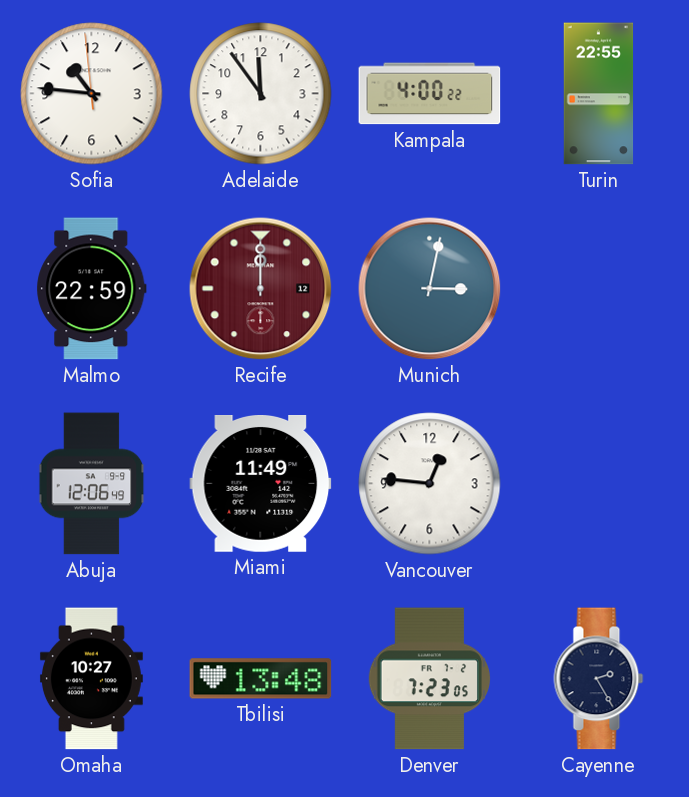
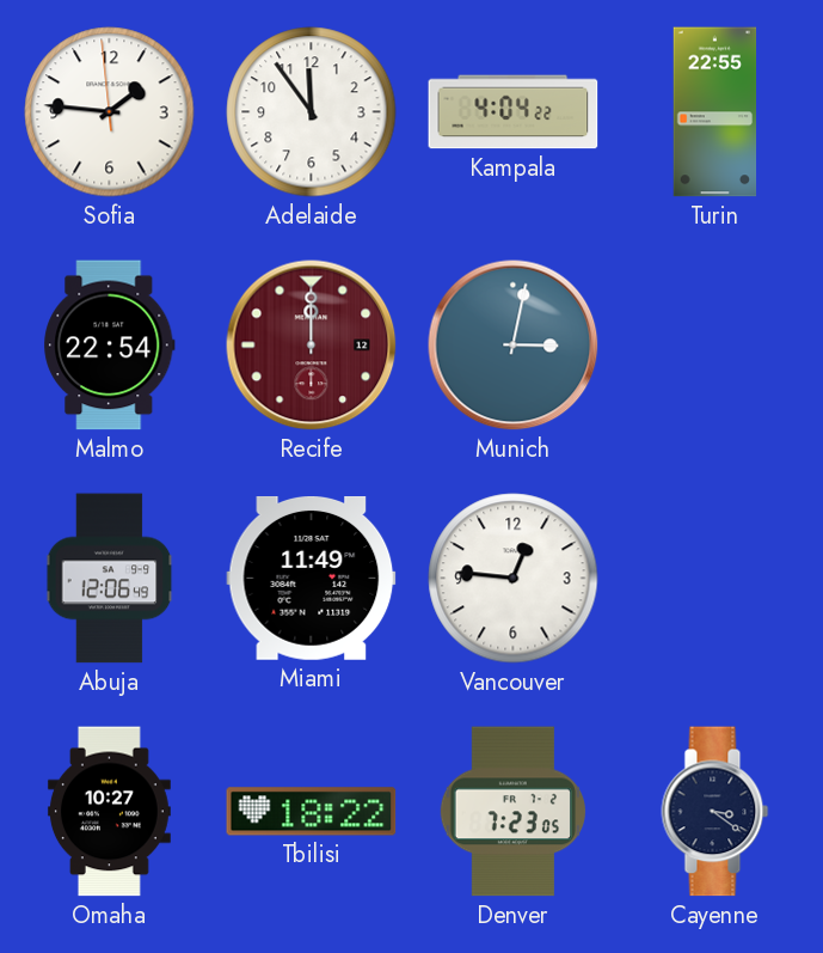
Sofia: 10:45 -> 1:45
Kampala: 4:00 -> 4:04
Malmo: 22:59 -> 22:54
Tbilisi: 13:48 -> 18:22
Cayenne: 2:25 -> 3:21
